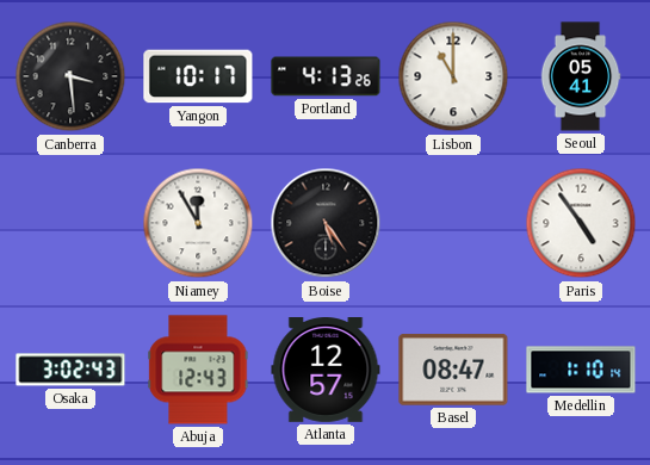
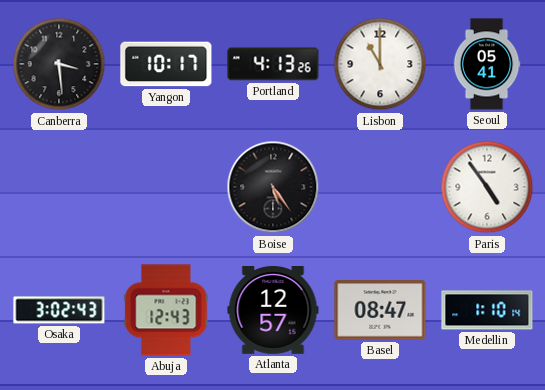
Niamey: 11:55 -> none
